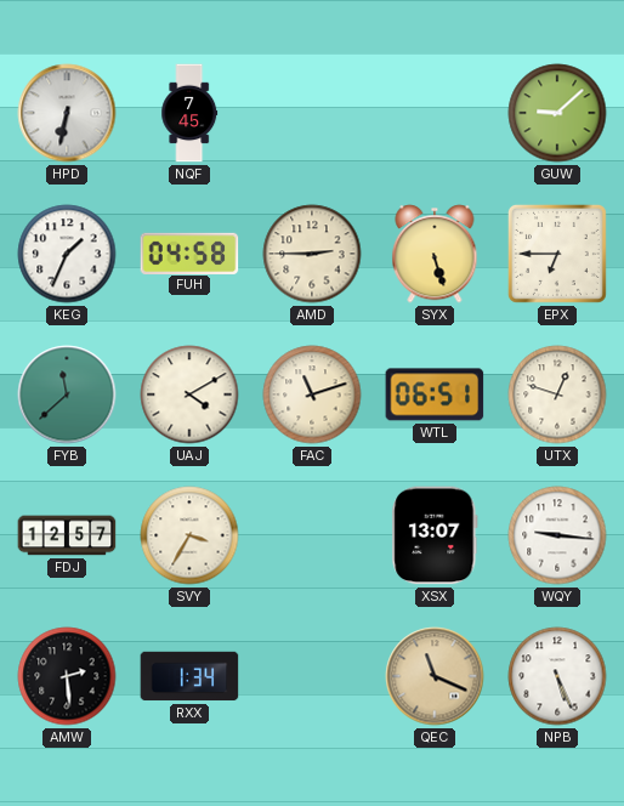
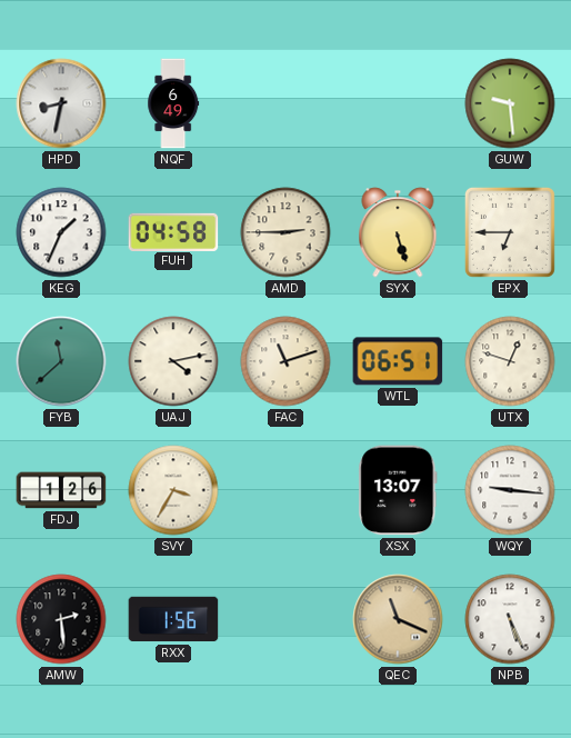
HPD: 6:32 -> 8:32
NQF: 7:45 -> 6:49
GUW: 9:08 -> 9:29
UAJ: 4:10 -> 4:13
FDJ: 12:57 -> 1:26
RXX: 1:34 -> 1:56
